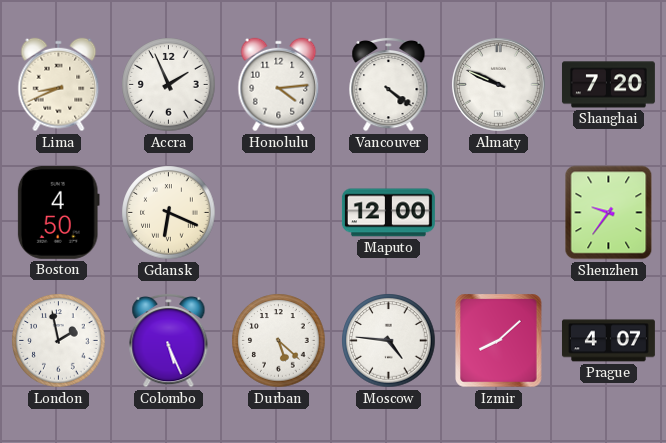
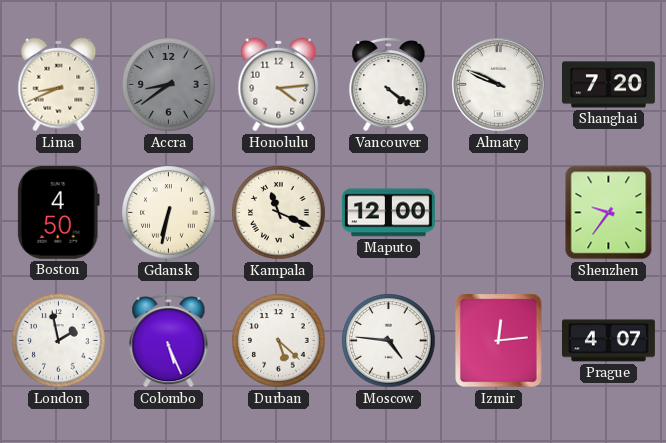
Accra: 1:56 -> 8:39
Accra dial: white -> grey
Gdansk: 6:19 -> 6:32
Kampala: none -> 11:19
Izmir: 8:08 -> 12:14
